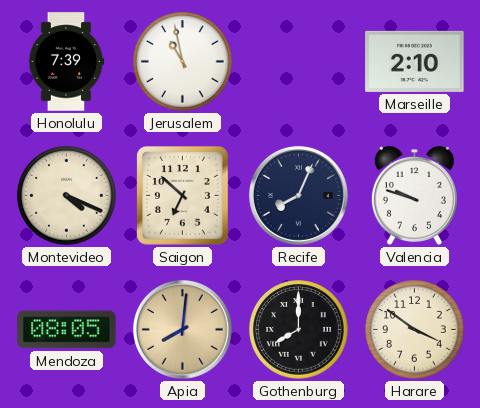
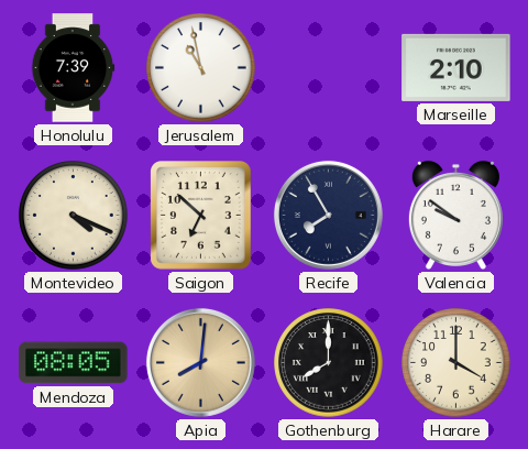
Recife: 8:04 -> 7:55
Valencia: 9:48 -> 9:51
Harare: 3:51 -> 4:00
